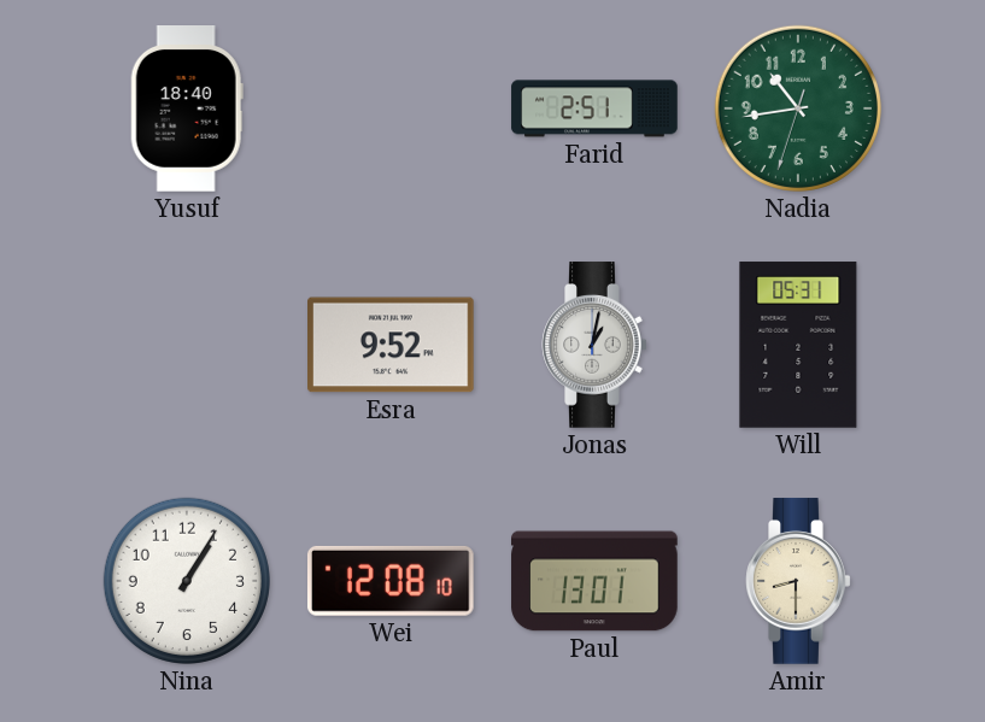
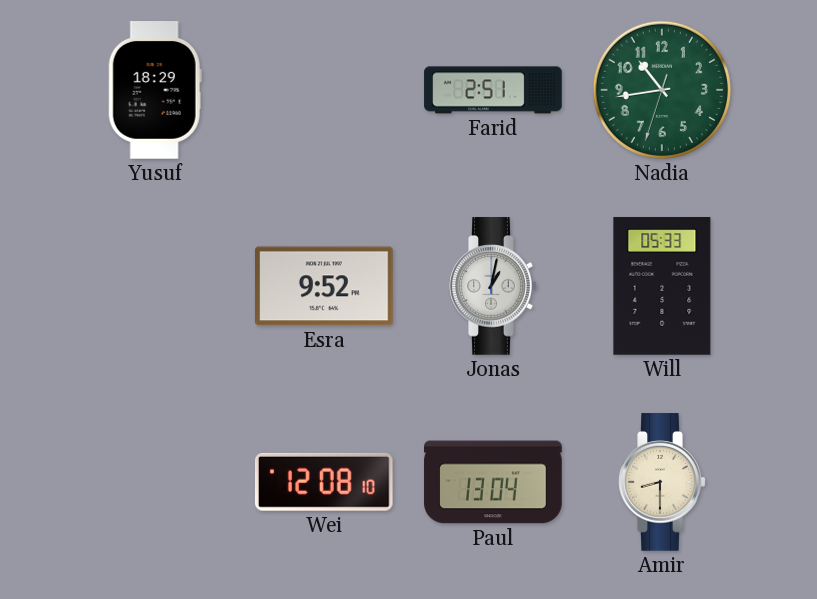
Yusuf: 18:40 -> 18:29
Will: 05:31 -> 05:33
Nina: 1:05 -> none
Paul: 13:01 -> 13:04
